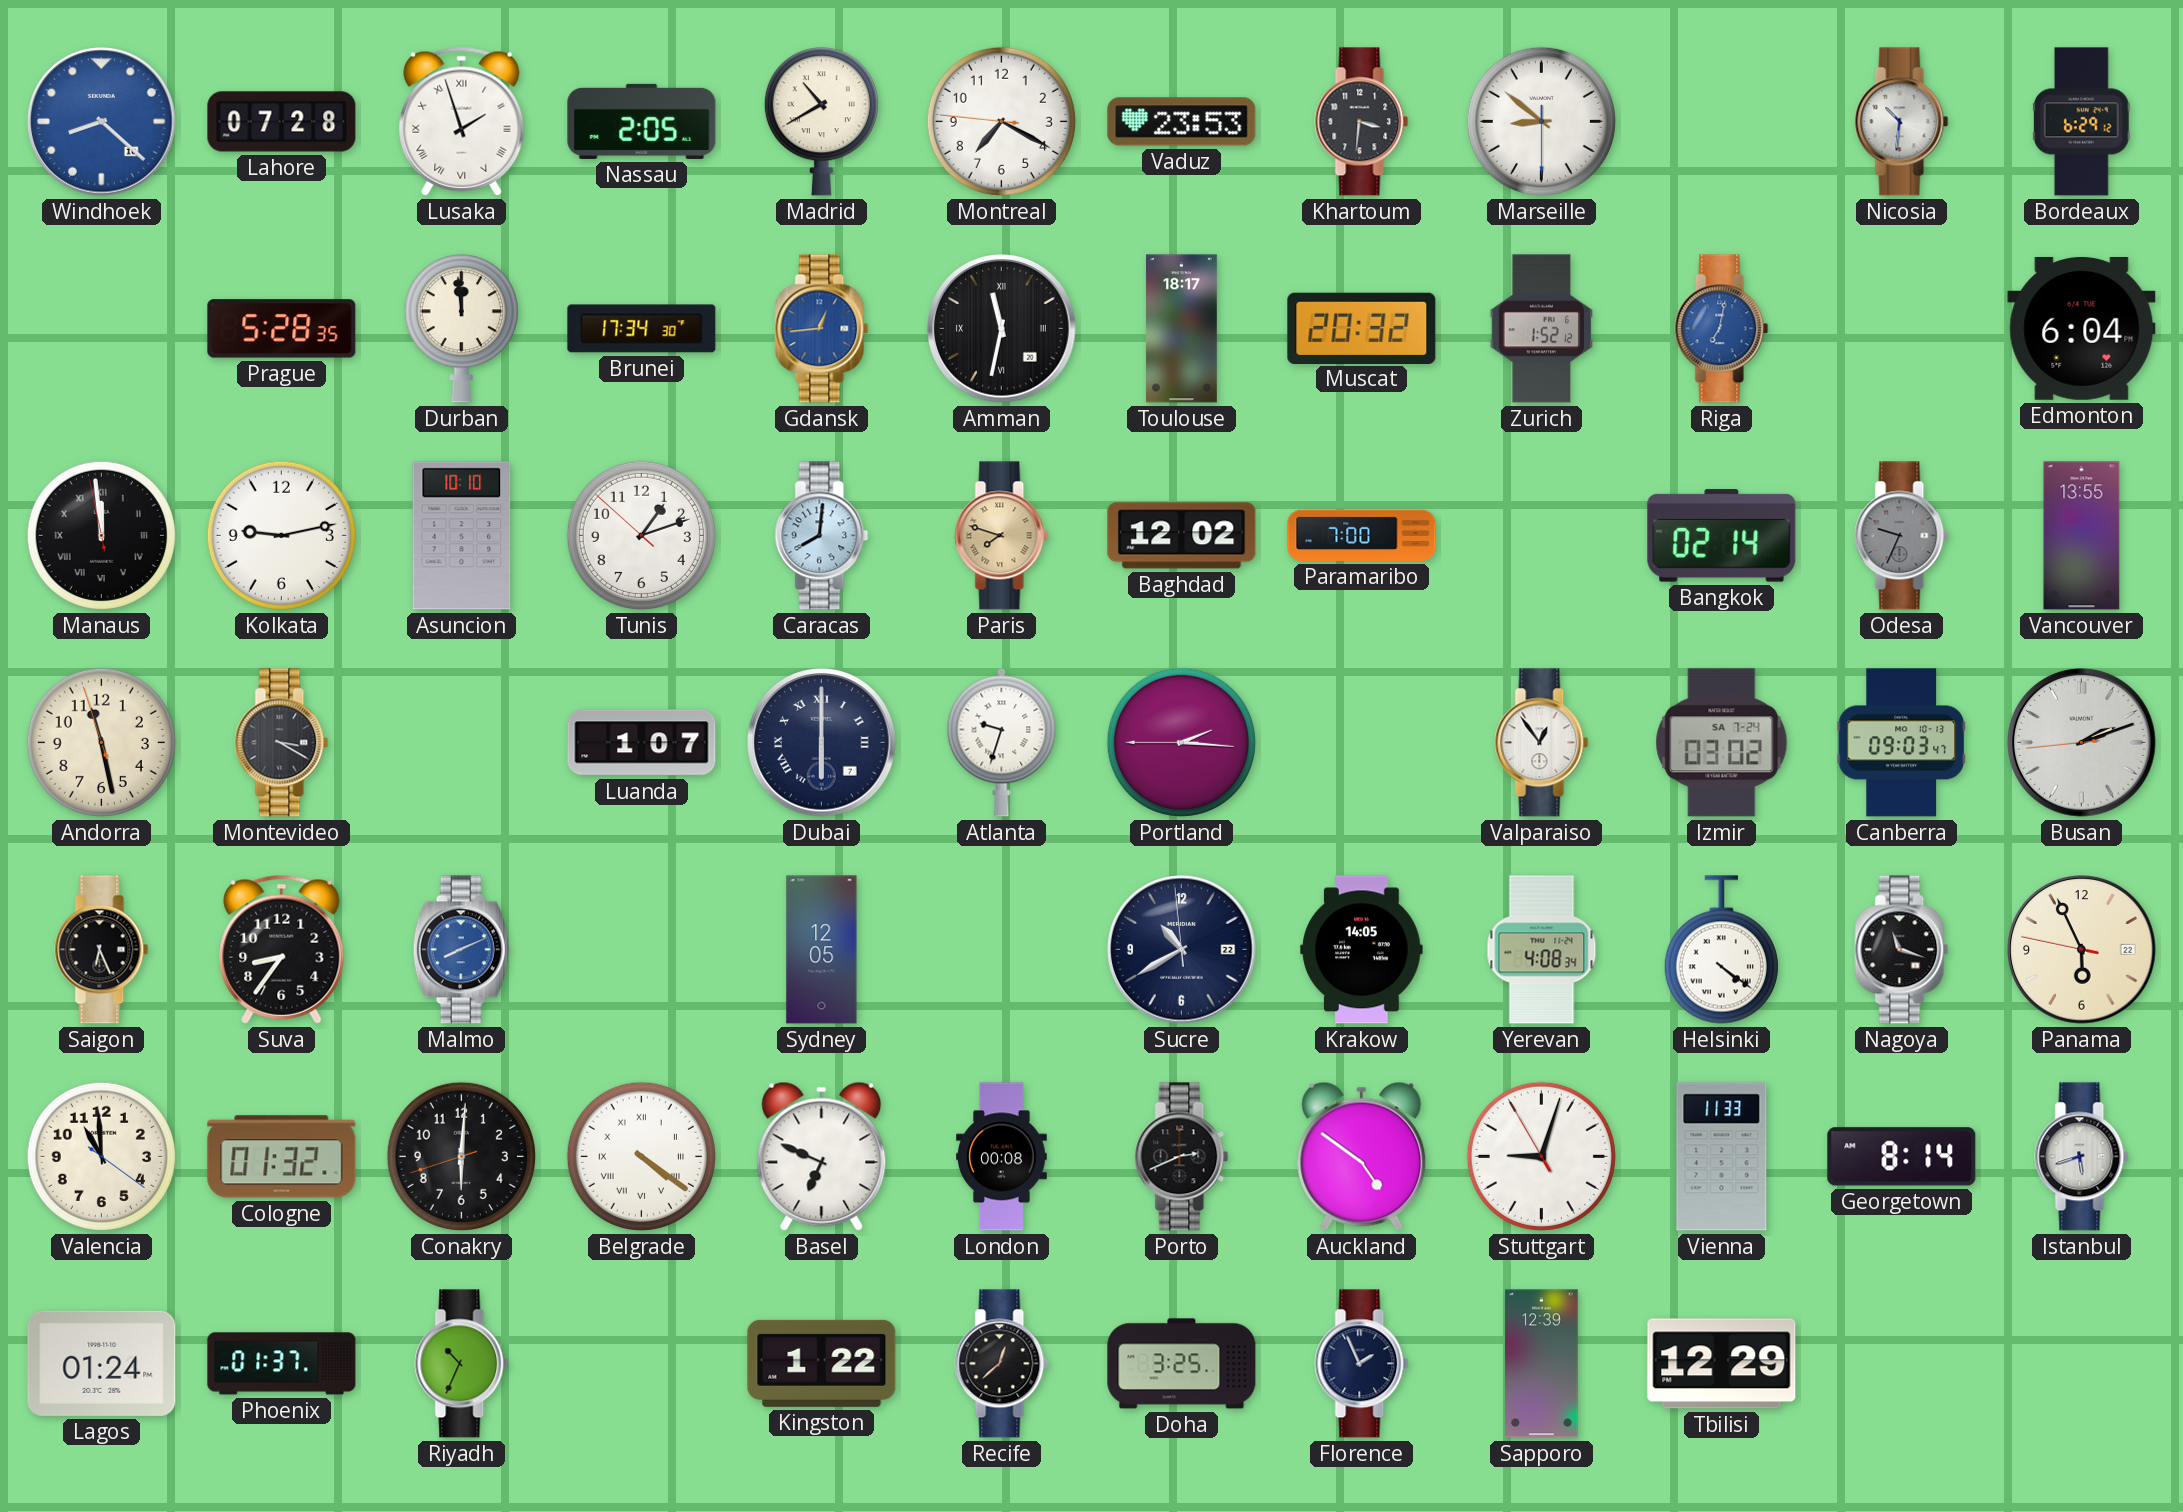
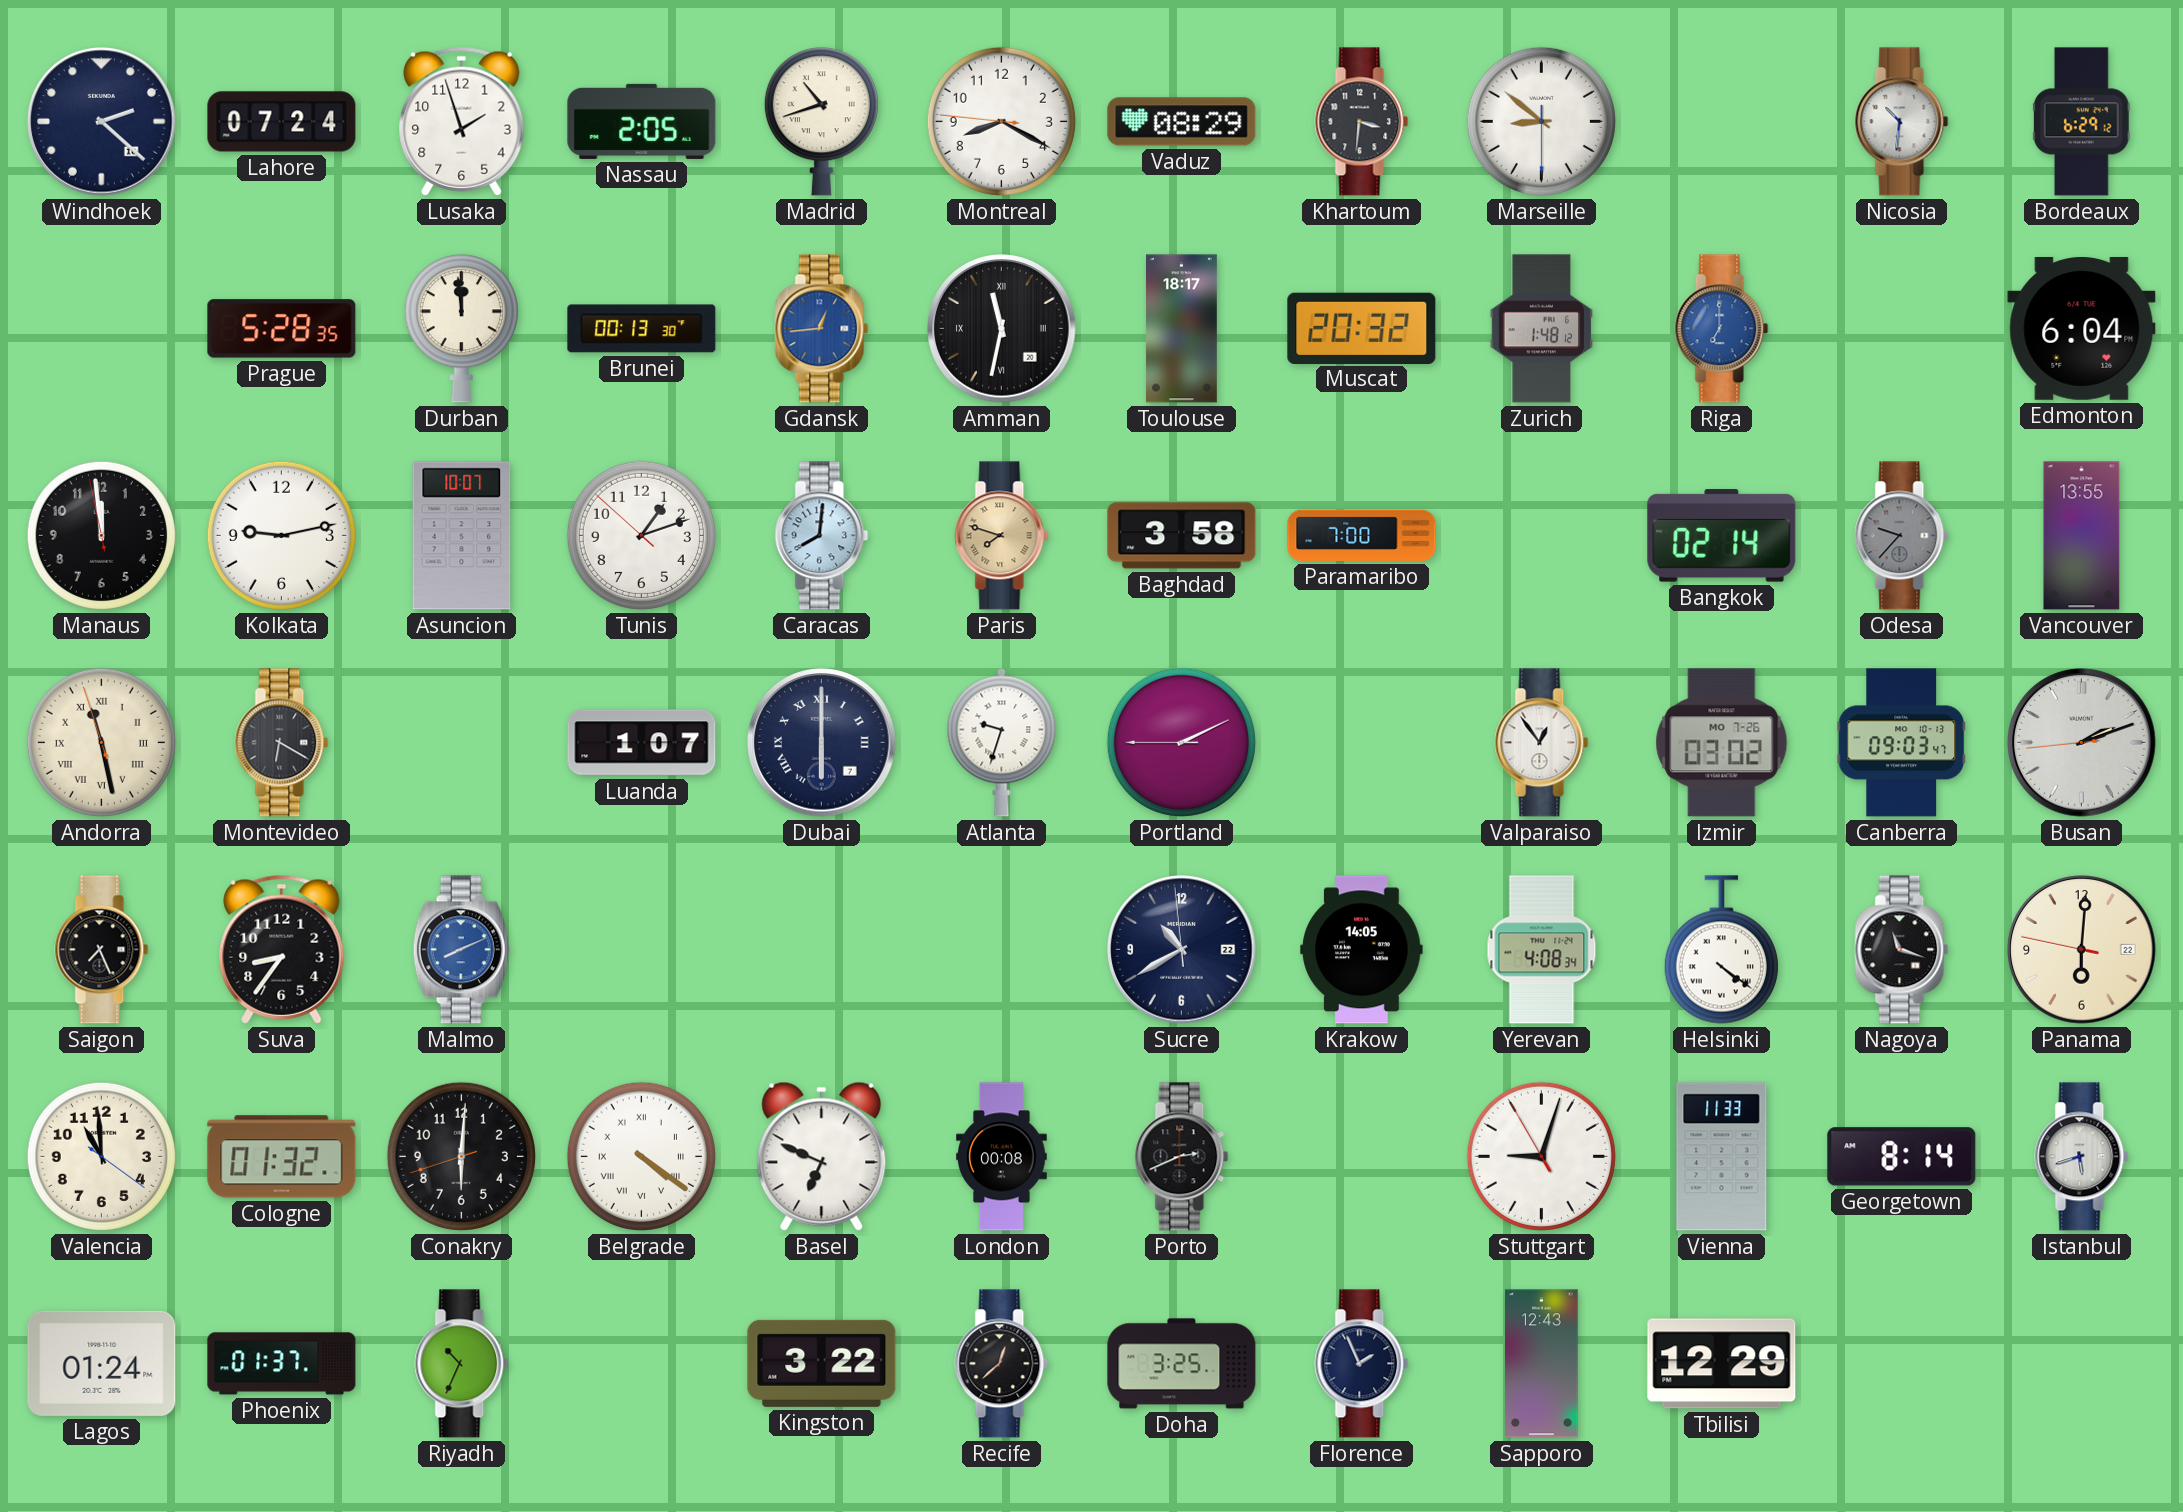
Windhoek: 8:22 -> 2:22
Windhoek dial: blue -> navy
Lahore: 07:28 -> 07:24
Lusaka numerals: Roman -> Arabic
Madrid: 10:40 -> 10:42
Montreal: 7:19 -> 8:19
Vaduz: 23:53 -> 08:29
Brunei: 17:34 -> 00:13
Zurich: 1:52 -> 1:48
Riga: 7:02 -> 7:00
Manaus numerals: Roman -> Arabic
Asuncion: 10:10 -> 10:07
Baghdad: 12:02 -> 3:58
Odesa: 9:34 -> 9:37
Andorra numerals: Arabic -> Roman
Montevideo: 3:20 -> 6:20
Portland: 2:15 -> 2:10
Izmir date: SA 7-24 -> MO 7-26
Saigon: 6:26 -> 7:26
Sydney: 12:05 -> none
Panama: 5:55 -> 6:00
Auckland: 4:51 -> none
Kingston: 1:22 -> 3:22
Sapporo: 12:39 -> 12:43
